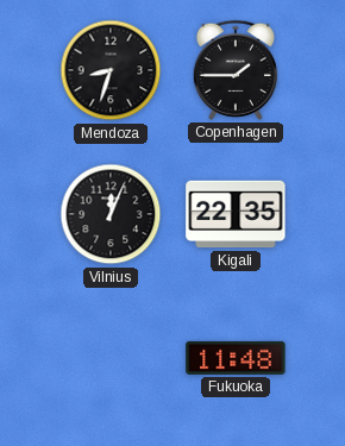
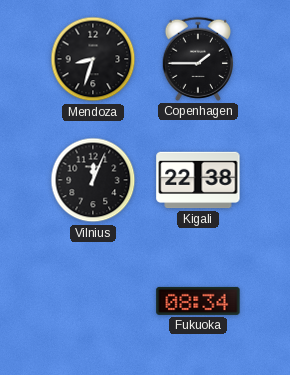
Kigali: 22:35 -> 22:38
Fukuoka: 11:48 -> 08:34
